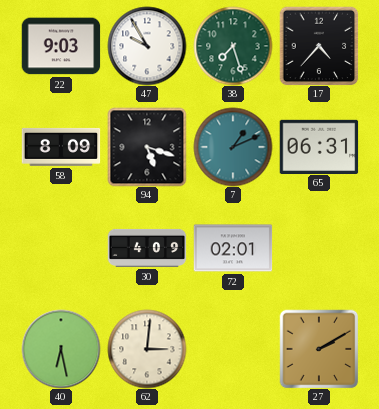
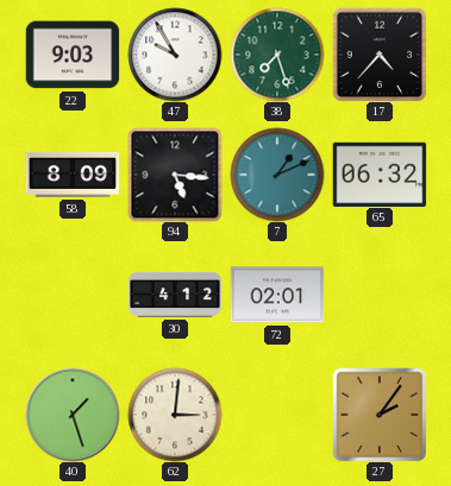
94: 5:18 -> 5:16
65: 06:31 -> 06:32
30: 4:09 -> 4:12
40: 6:28 -> 1:27
27: 2:10 -> 2:06
